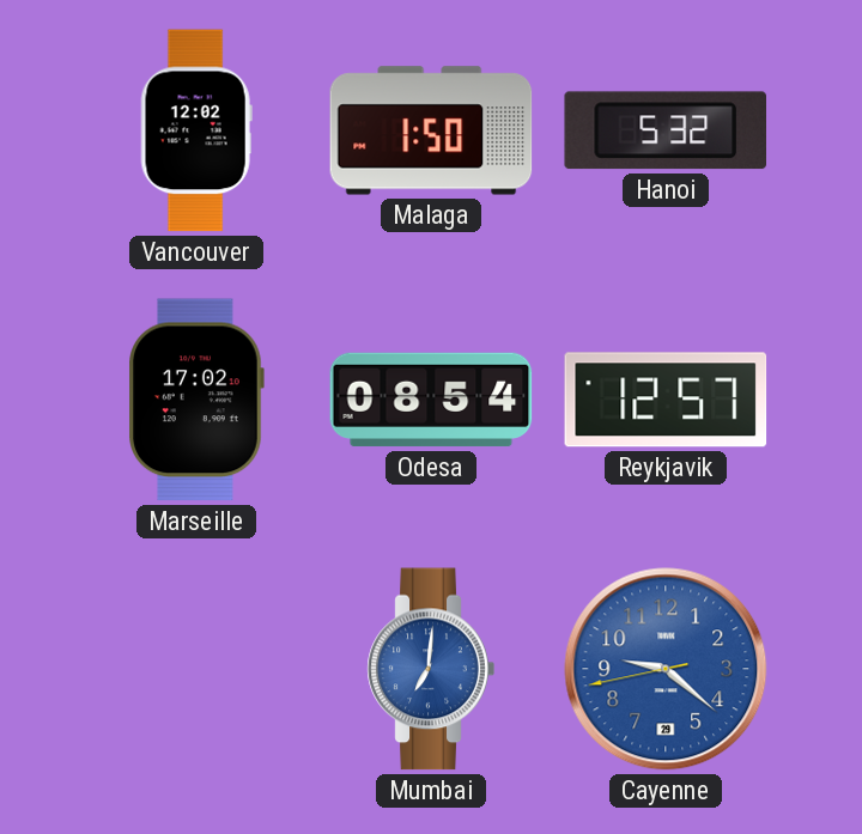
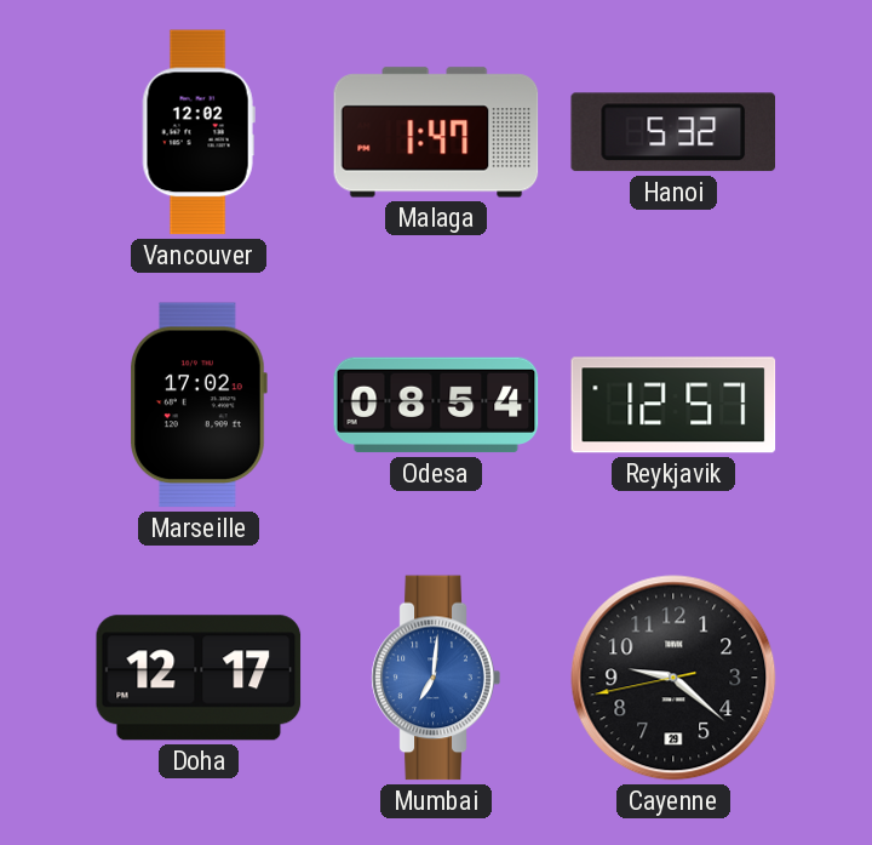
Malaga: 1:50 -> 1:47
Doha: none -> 12:17
Cayenne dial: blue -> black
